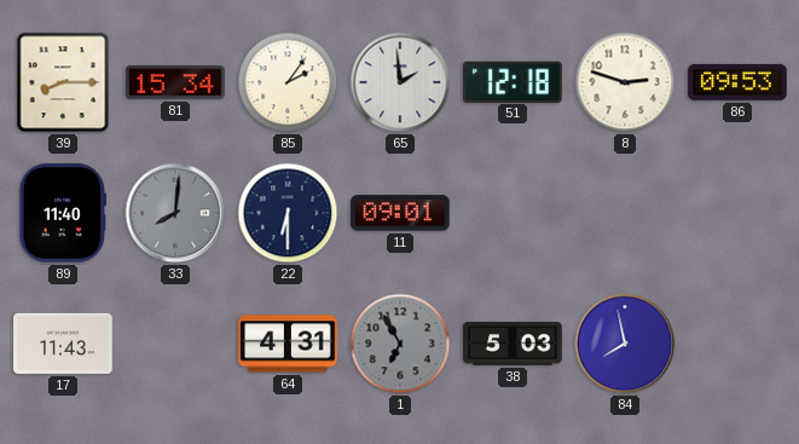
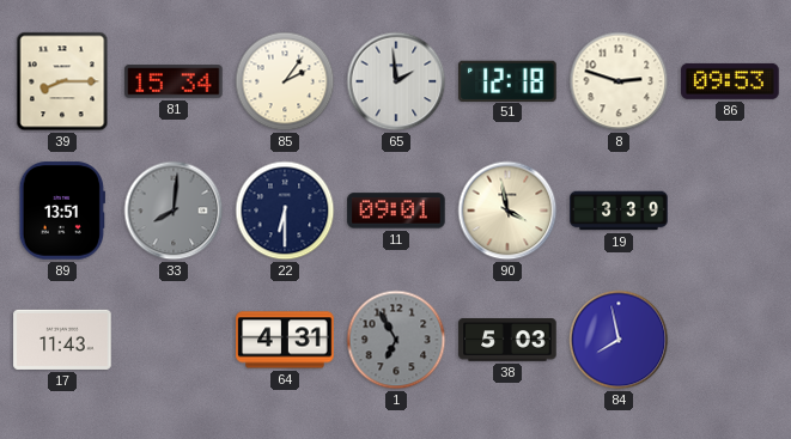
89: 11:40 -> 13:51
90: none -> 3:58
19: none -> 3:39
